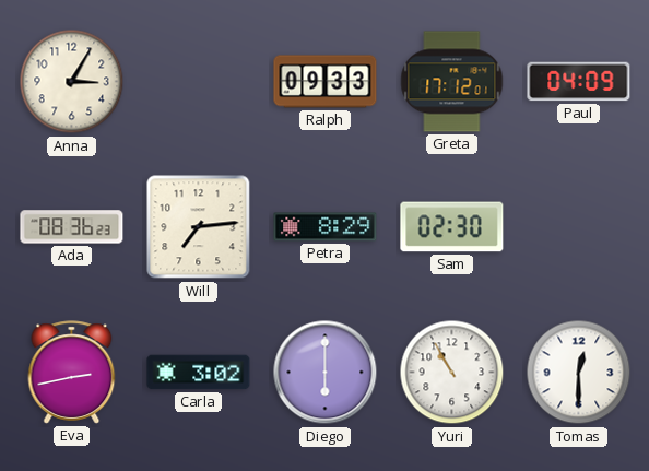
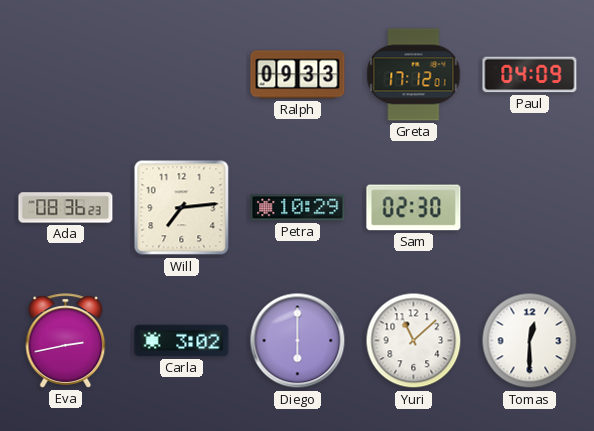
Anna: 3:05 -> none
Petra: 8:29 -> 10:29
Yuri: 10:55 -> 11:08
